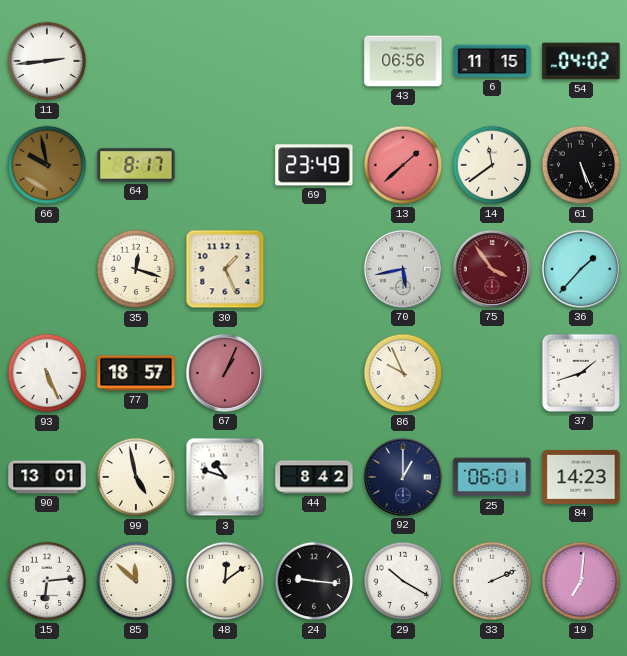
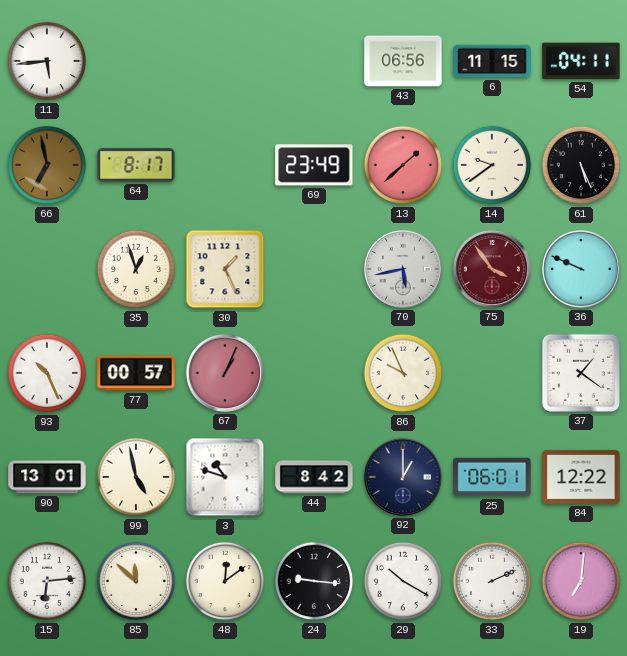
11: 2:44 -> 5:44
54: 04:02 -> 04:11
66: 9:58 -> 6:58
14: 11:39 -> 9:39
35: 12:18 -> 12:57
36: 1:37 -> 9:49
93: 5:26 -> 10:26
77: 18:57 -> 00:57
37: 1:42 -> 1:21
84: 14:23 -> 12:22
